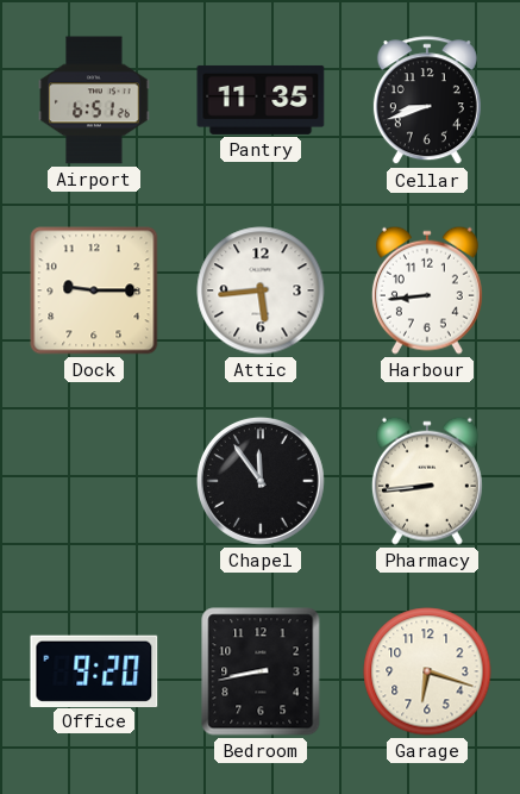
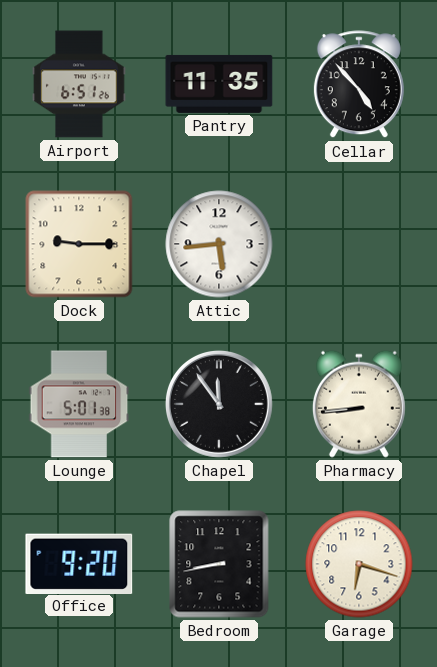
Cellar: 8:42 -> 4:53
Harbour: 8:44 -> none
Lounge: none -> 5:01
